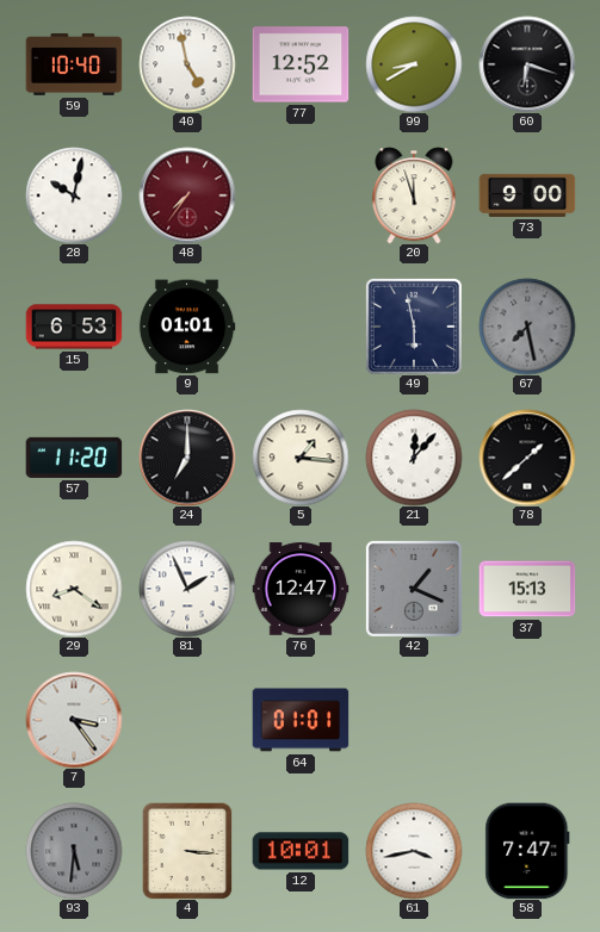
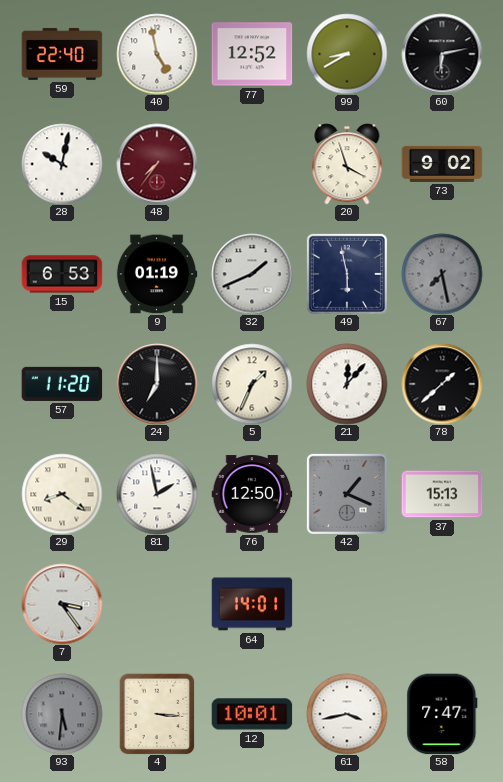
59: 10:40 -> 22:40
60: 6:18 -> 6:13
20: 11:57 -> 3:57
73: 9:00 -> 9:02
9: 01:01 -> 01:19
32: none -> 1:41
5: 1:16 -> 1:34
81: 1:56 -> 1:58
76: 12:47 -> 12:50
64: 01:01 -> 14:01
